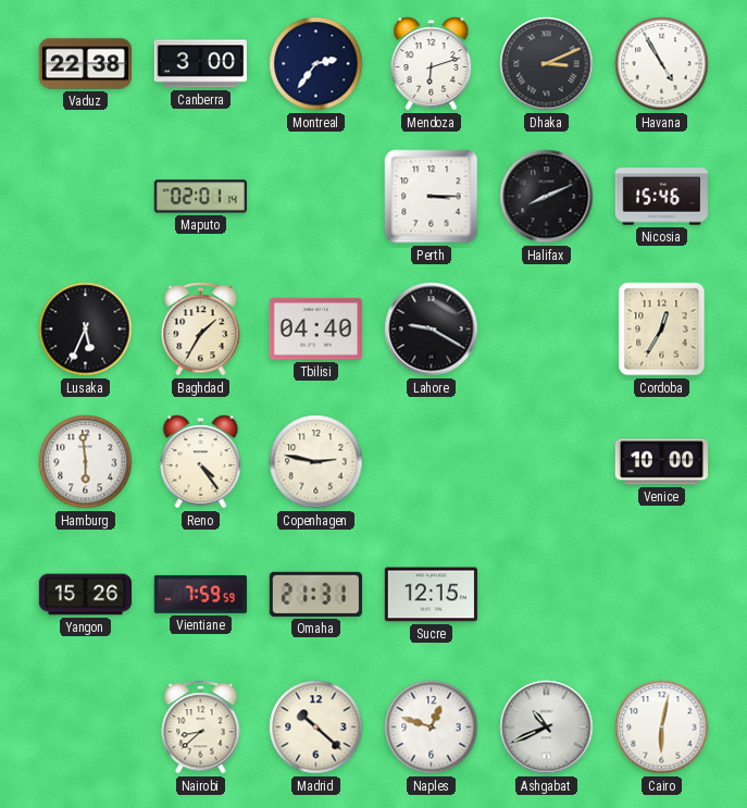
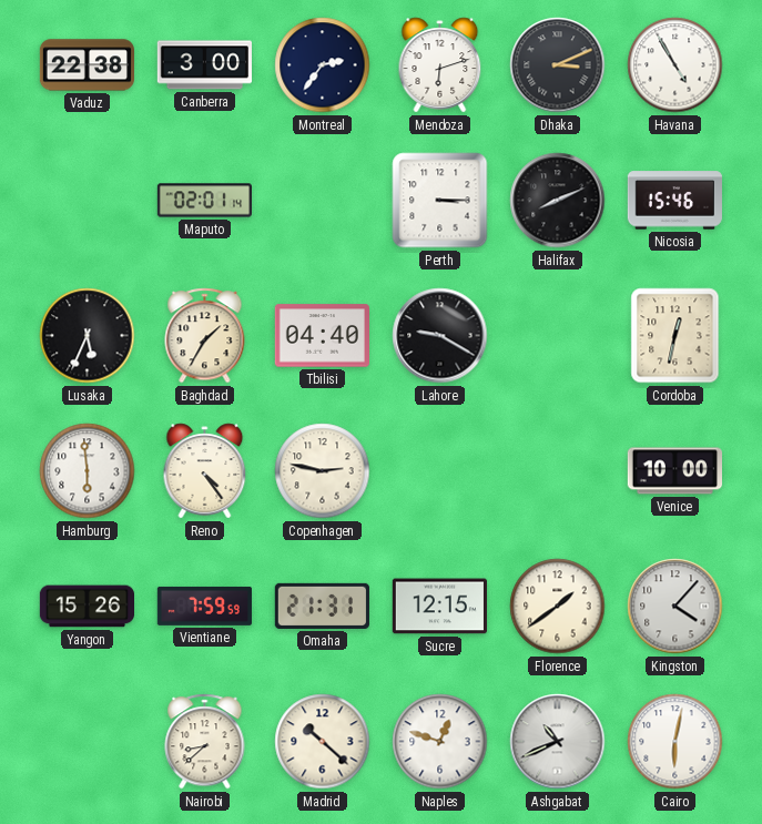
Cordoba: 12:35 -> 12:32
Florence: none -> 1:39
Kingston: none -> 4:07
